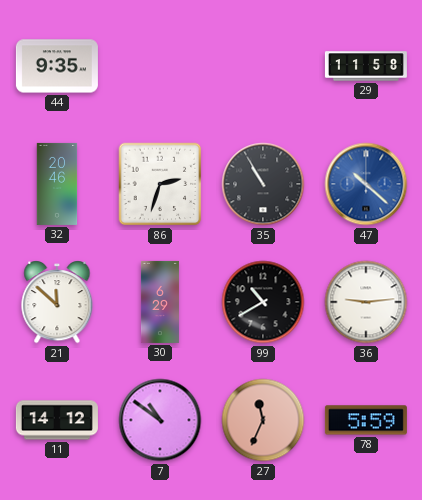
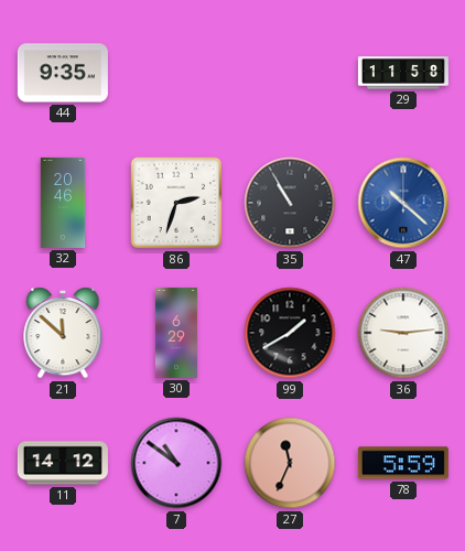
99: 10:40 -> 1:40
